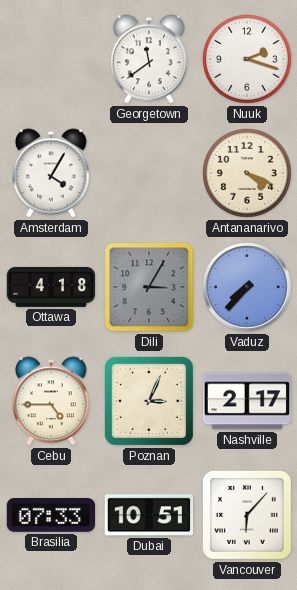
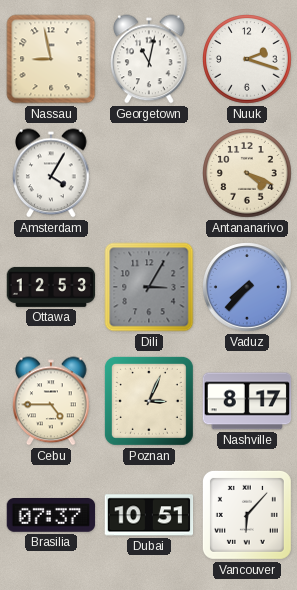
Nassau: none -> 8:58
Georgetown: 11:39 -> 11:02
Ottawa: 4:18 -> 12:53
Nashville: 2:17 -> 8:17
Brasilia: 07:33 -> 07:37
